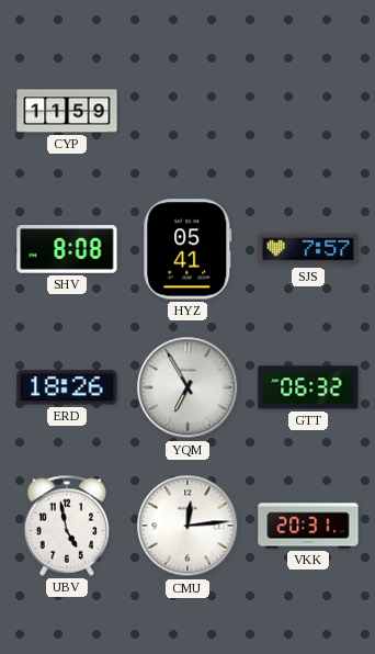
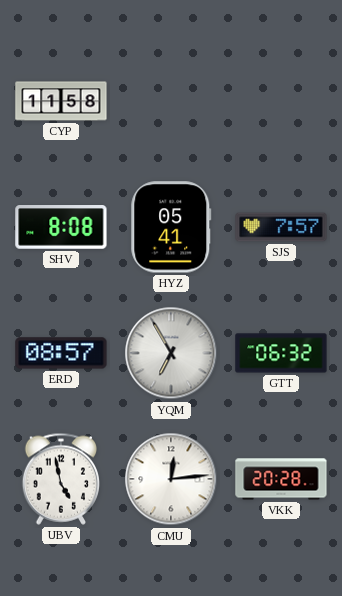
CYP: 11:59 -> 11:58
ERD: 18:26 -> 08:57
VKK: 20:31 -> 20:28
